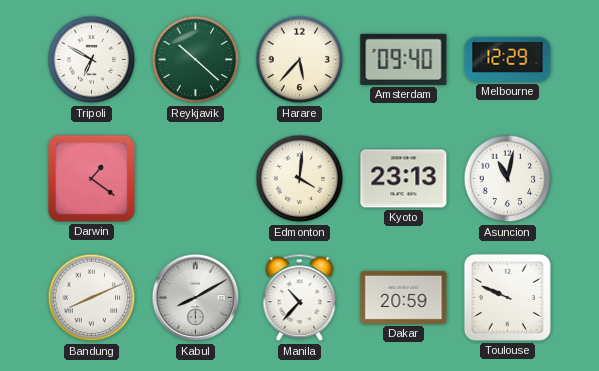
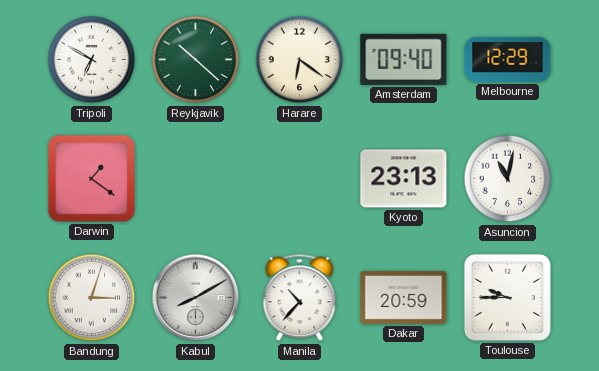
Harare: 5:37 -> 6:21
Edmonton: 4:01 -> none
Bandung: 8:11 -> 3:03
Toulouse: 9:49 -> 9:45
